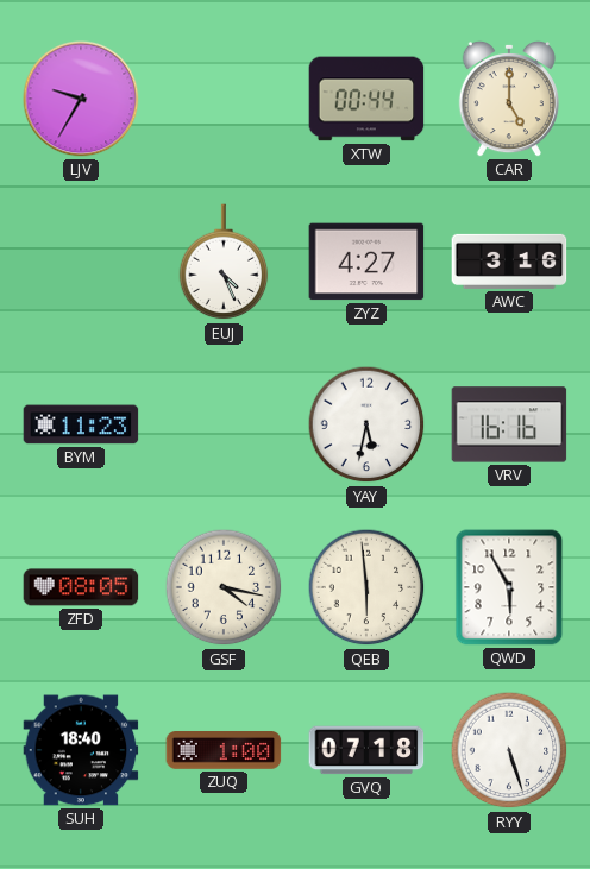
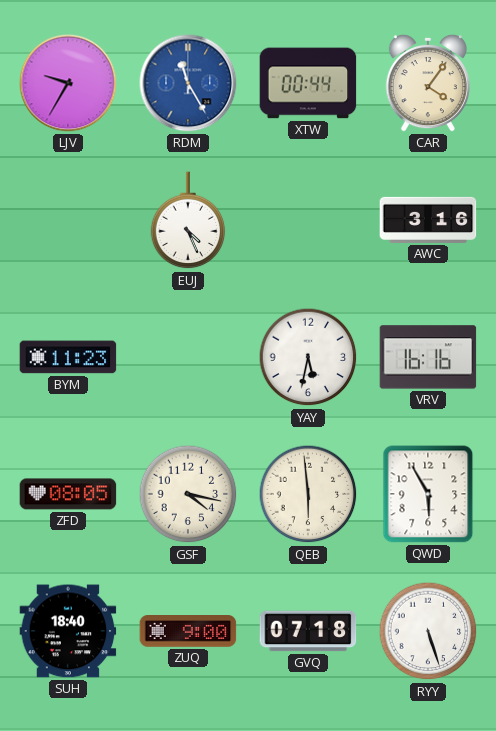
RDM: none -> 11:25
CAR: 5:00 -> 4:06
ZYZ: 4:27 -> none
ZUQ: 1:00 -> 9:00
